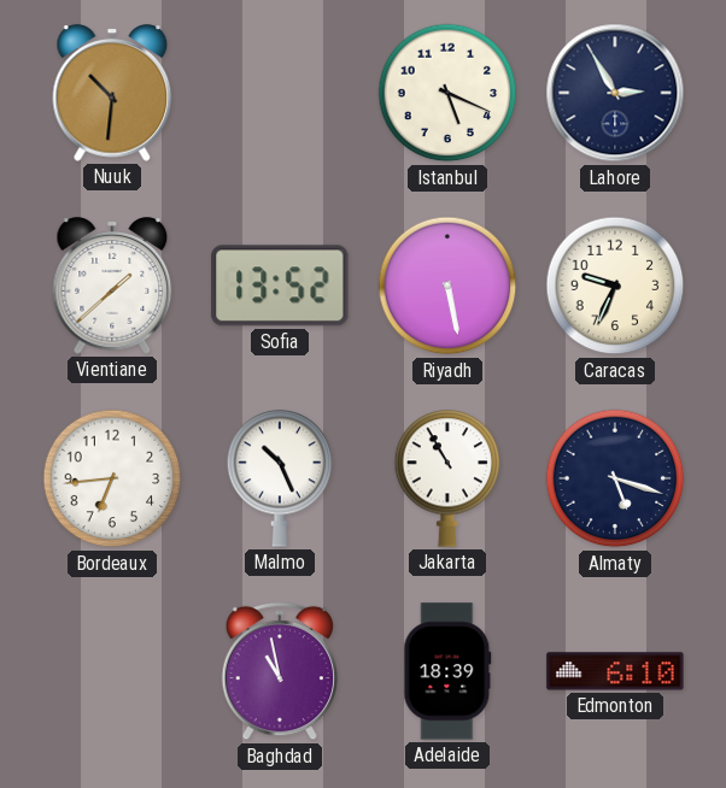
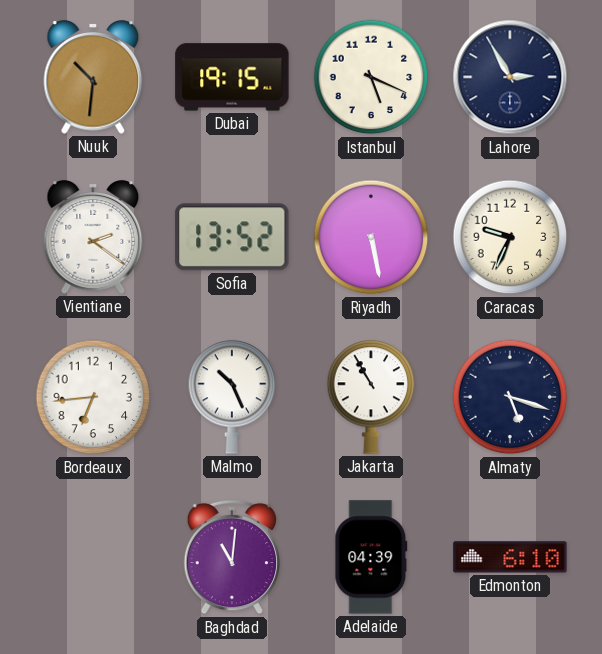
Dubai: none -> 19:15
Vientiane: 1:38 -> 2:21
Baghdad: 10:58 -> 11:01
Adelaide: 18:39 -> 04:39
